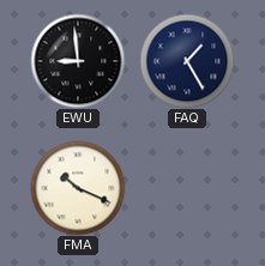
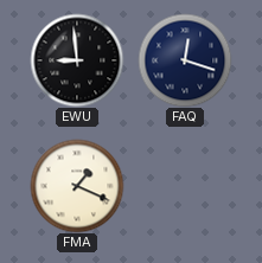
FAQ: 1:25 -> 12:18
FMA: 10:19 -> 1:19
